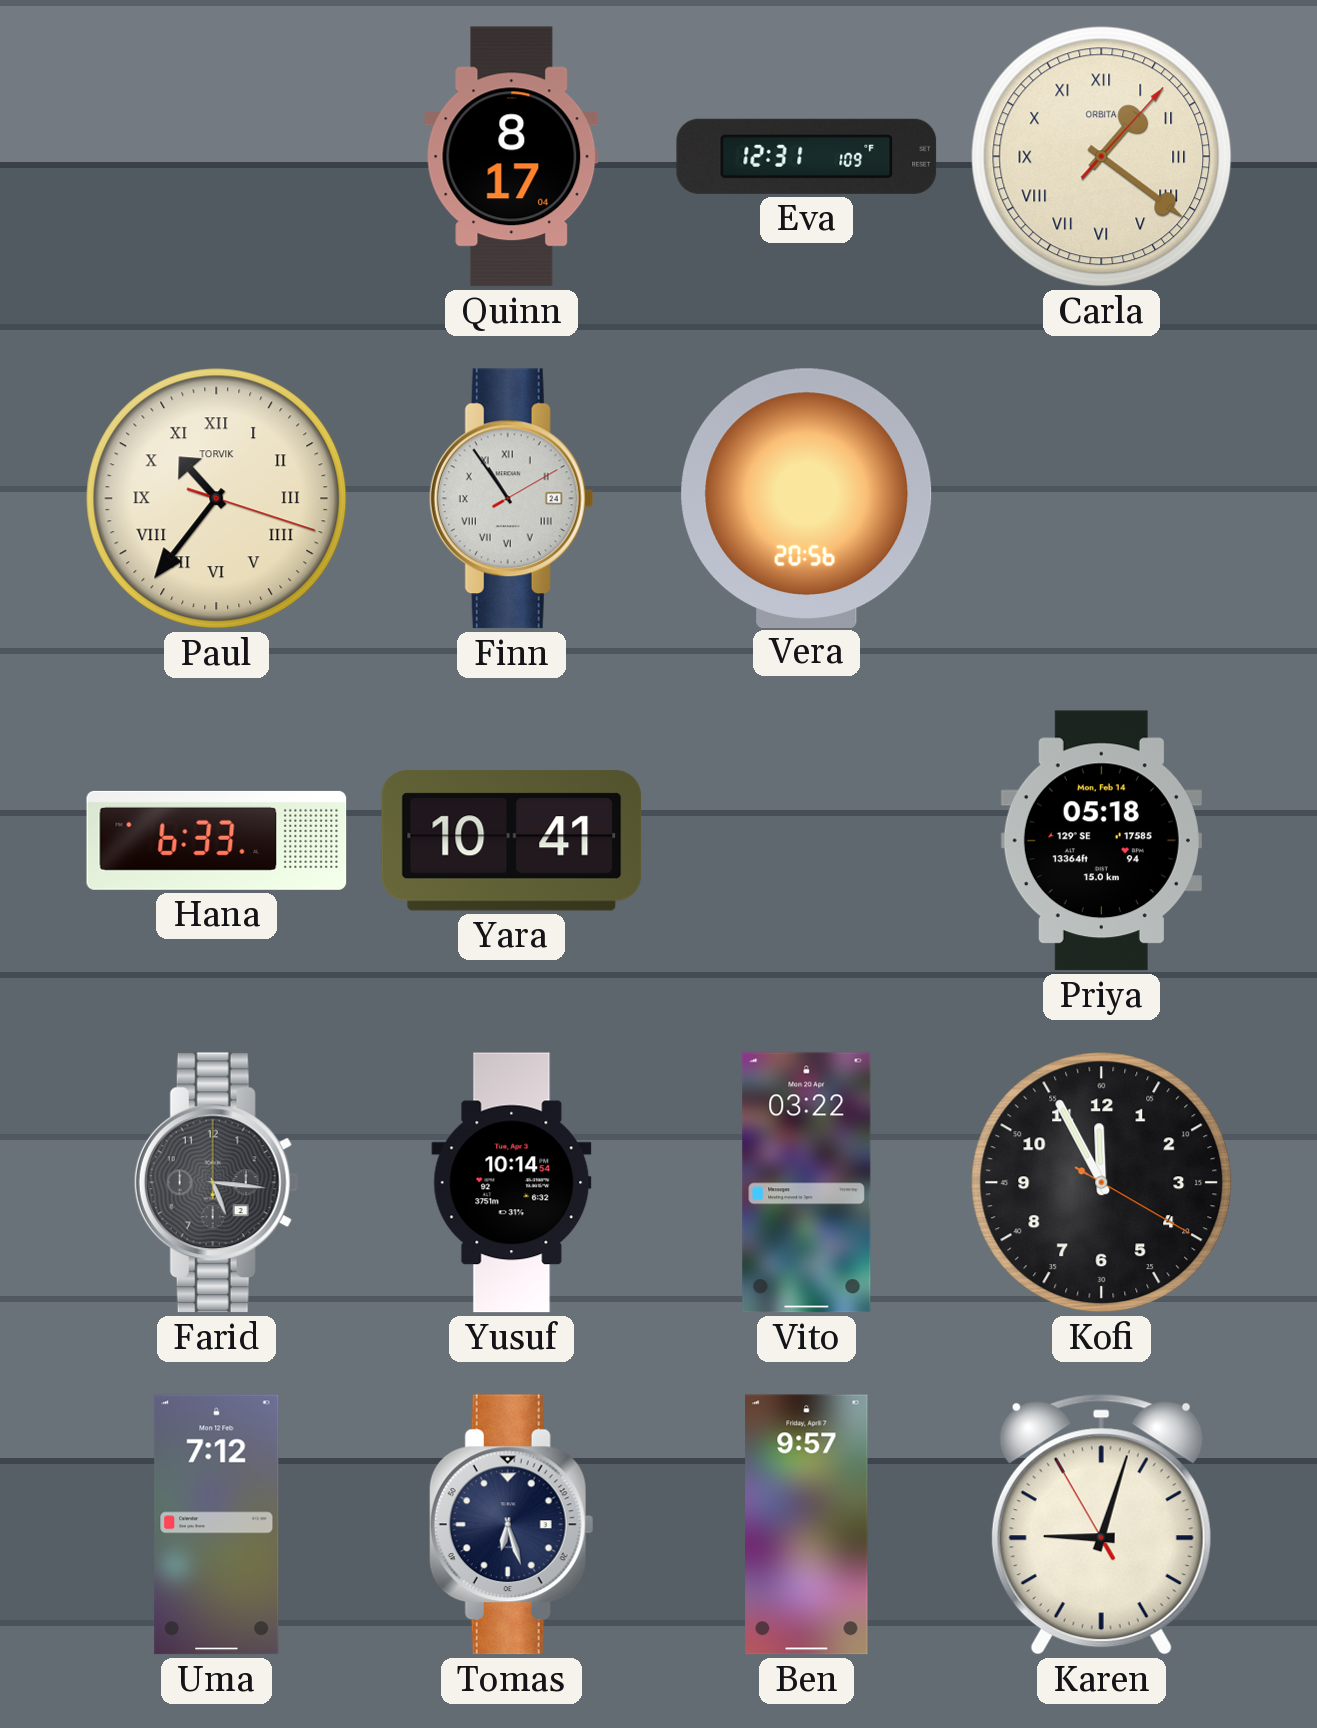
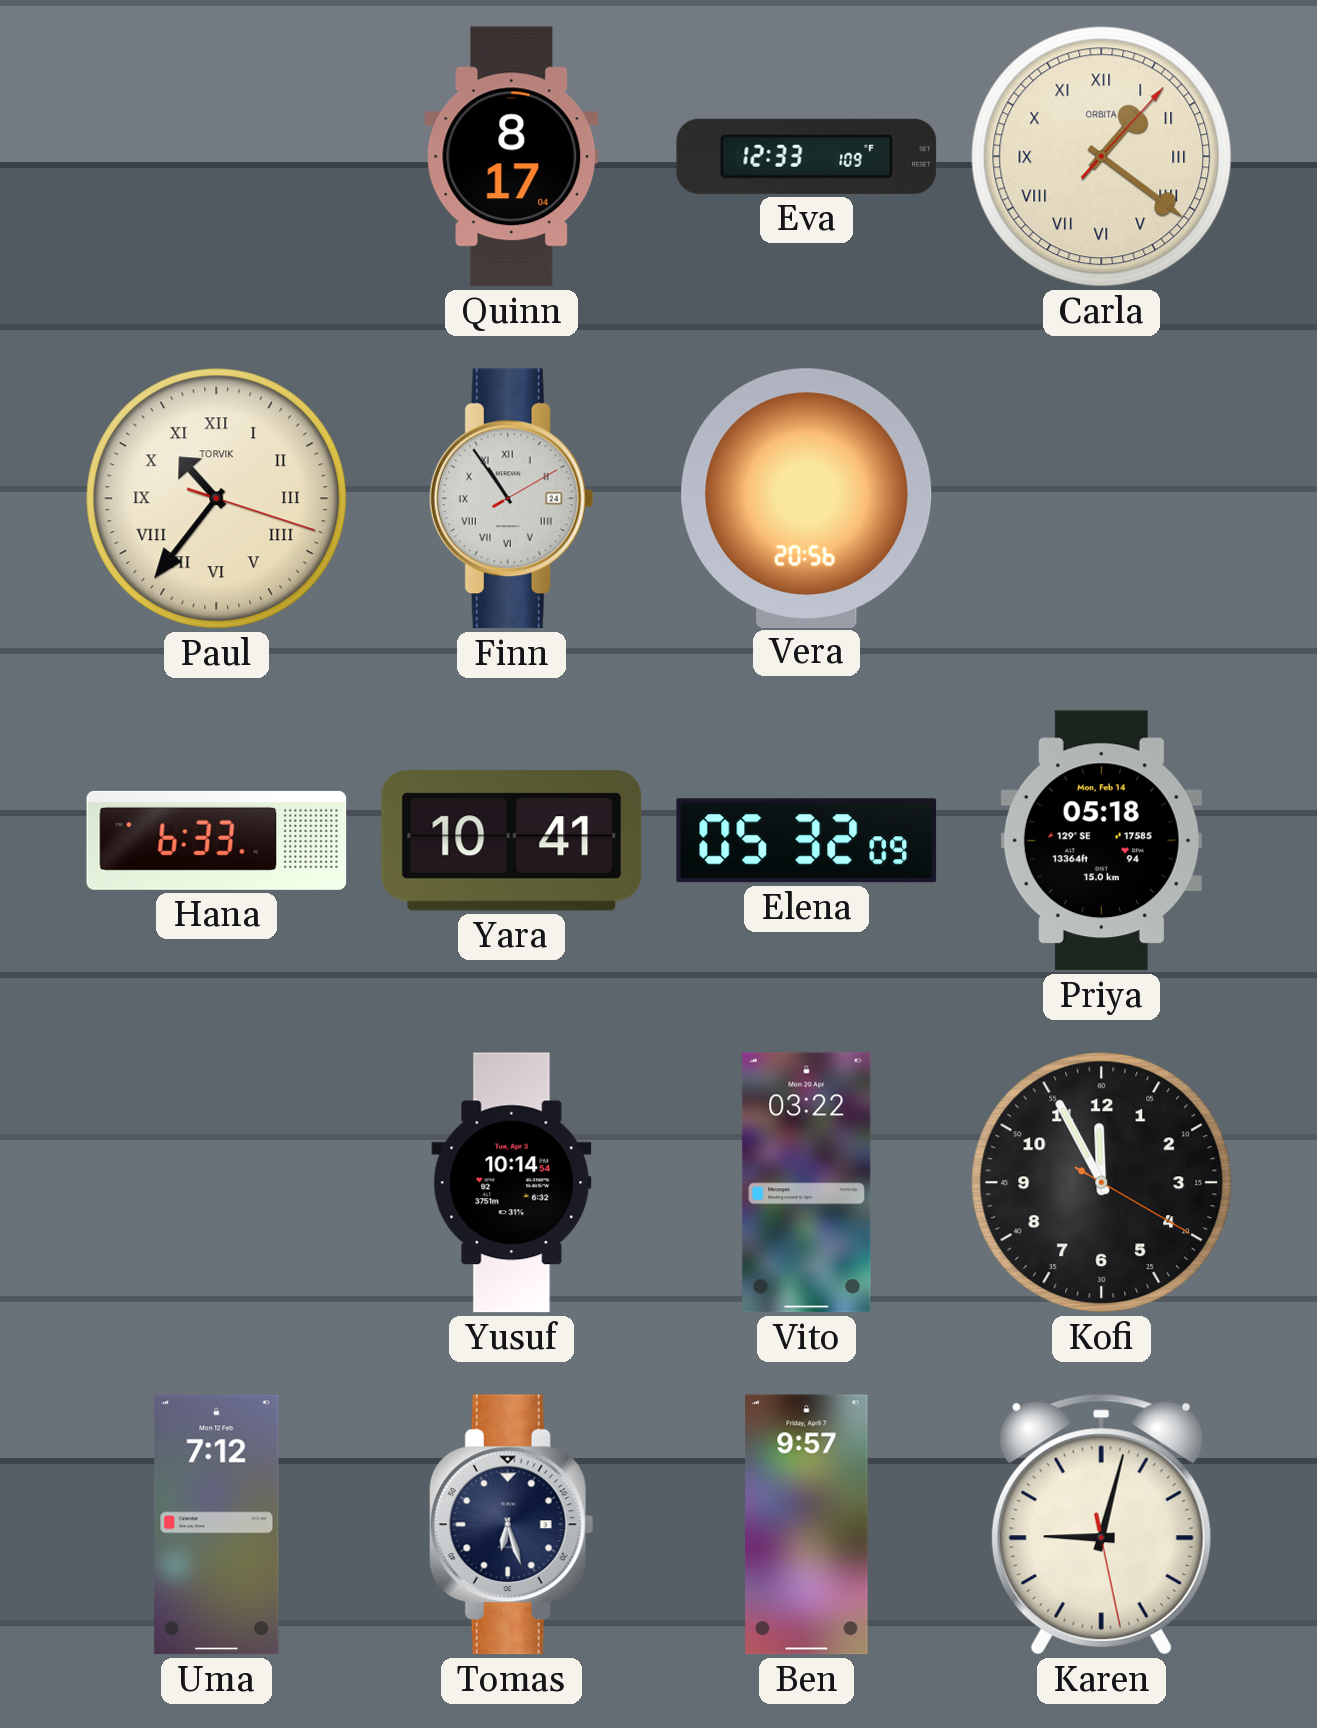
Eva: 12:31 -> 12:33
Elena: none -> 05:32
Farid: 5:16 -> none
Karen: 9:02:55 -> 9:02:28
